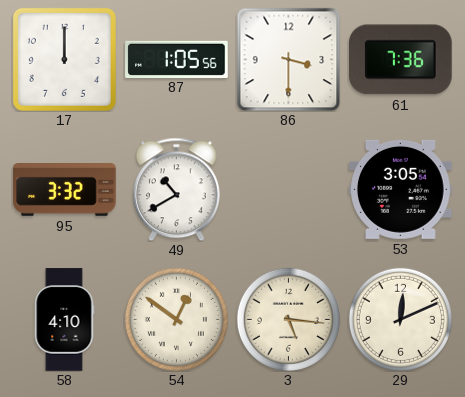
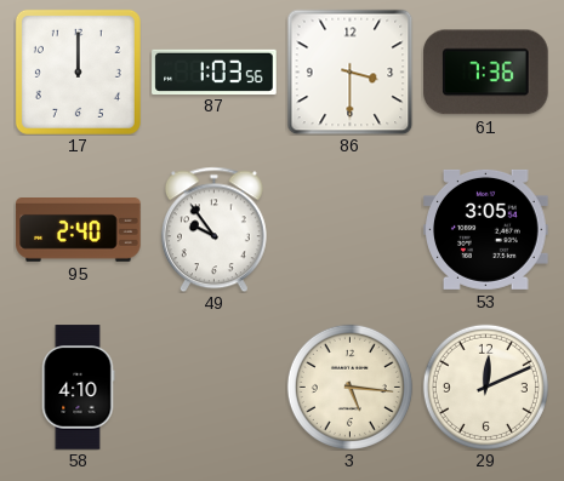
87: 1:05 -> 1:03
95: 3:32 -> 2:40
49: 10:40 -> 9:54
54: 12:51 -> none
